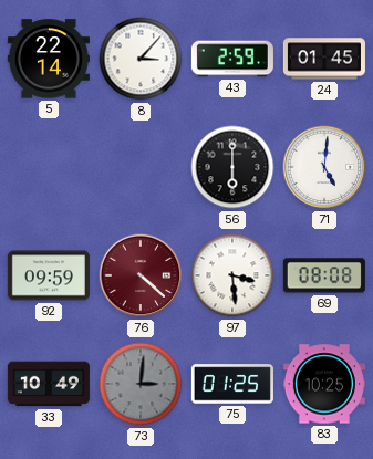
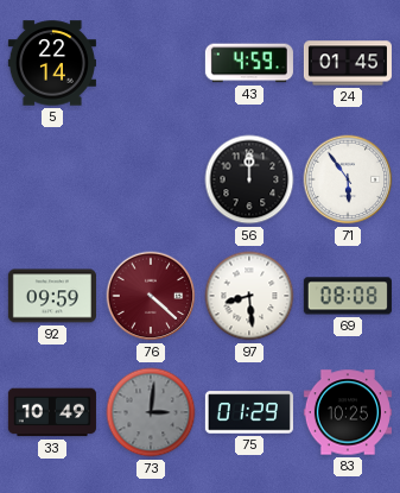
8: 3:07 -> none
43: 2:59 -> 4:59
56: 6:00 -> 12:00
71: 5:01 -> 5:54
97: 3:29 -> 8:29
75: 01:25 -> 01:29
